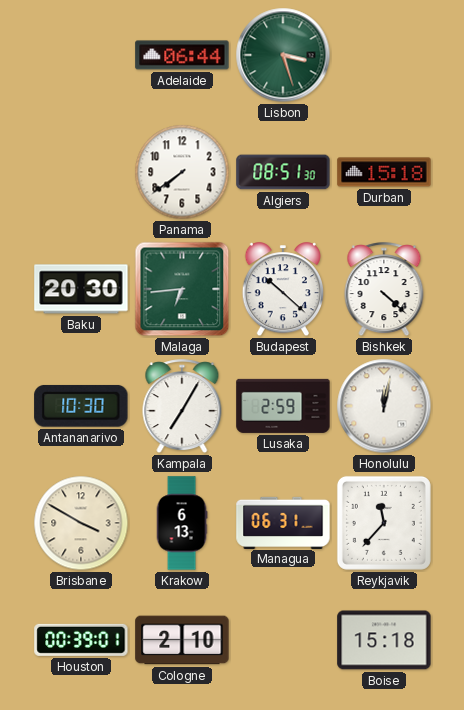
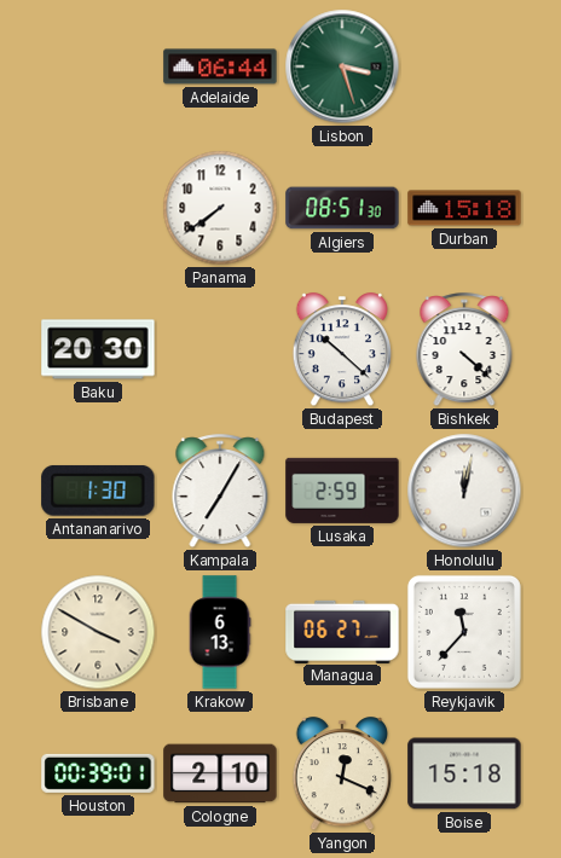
Malaga: 6:44 -> none
Antananarivo: 10:30 -> 1:30
Managua: 06:31 -> 06:27
Yangon: none -> 12:19
